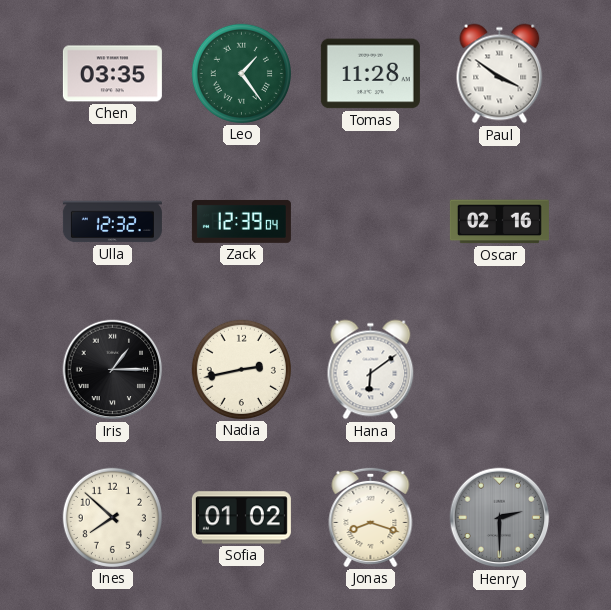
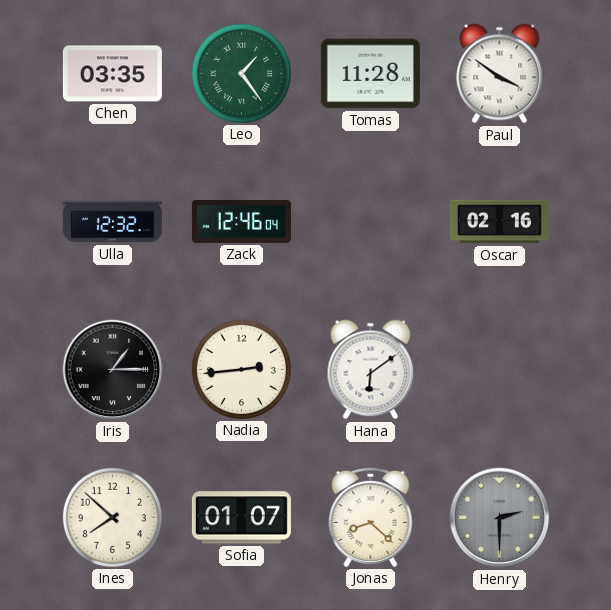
Zack: 12:39 -> 12:46
Nadia: 2:43 -> 2:44
Sofia: 01:02 -> 01:07
Jonas: 8:18 -> 8:22
